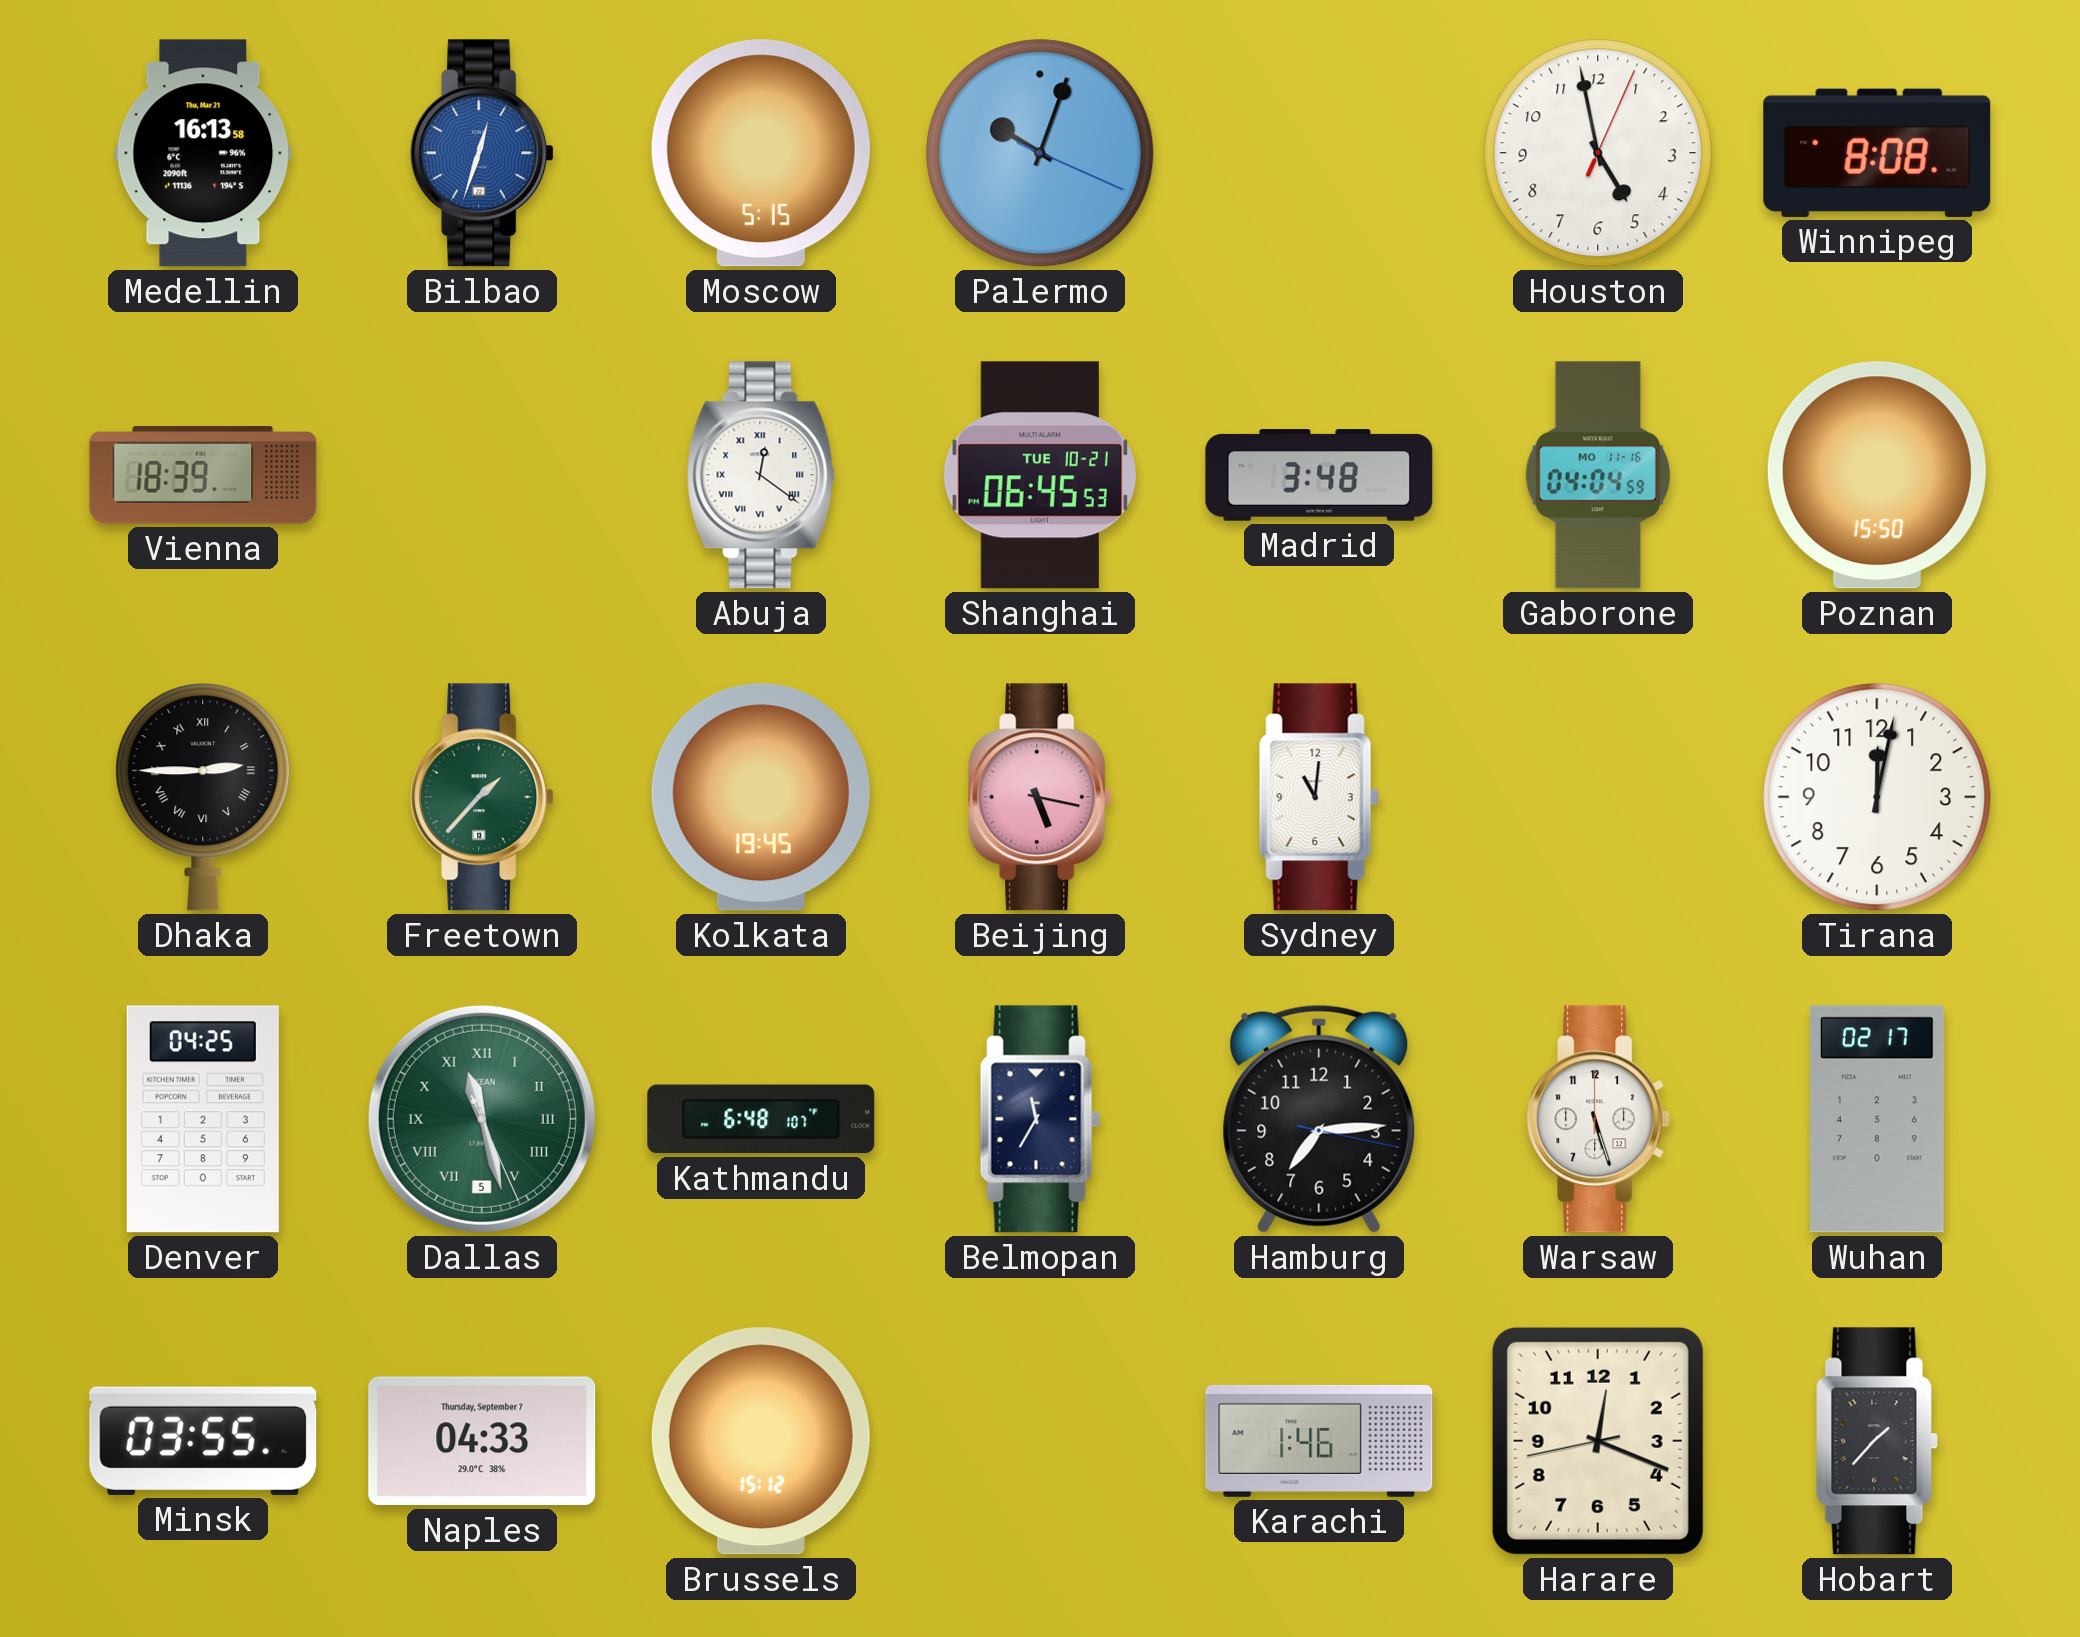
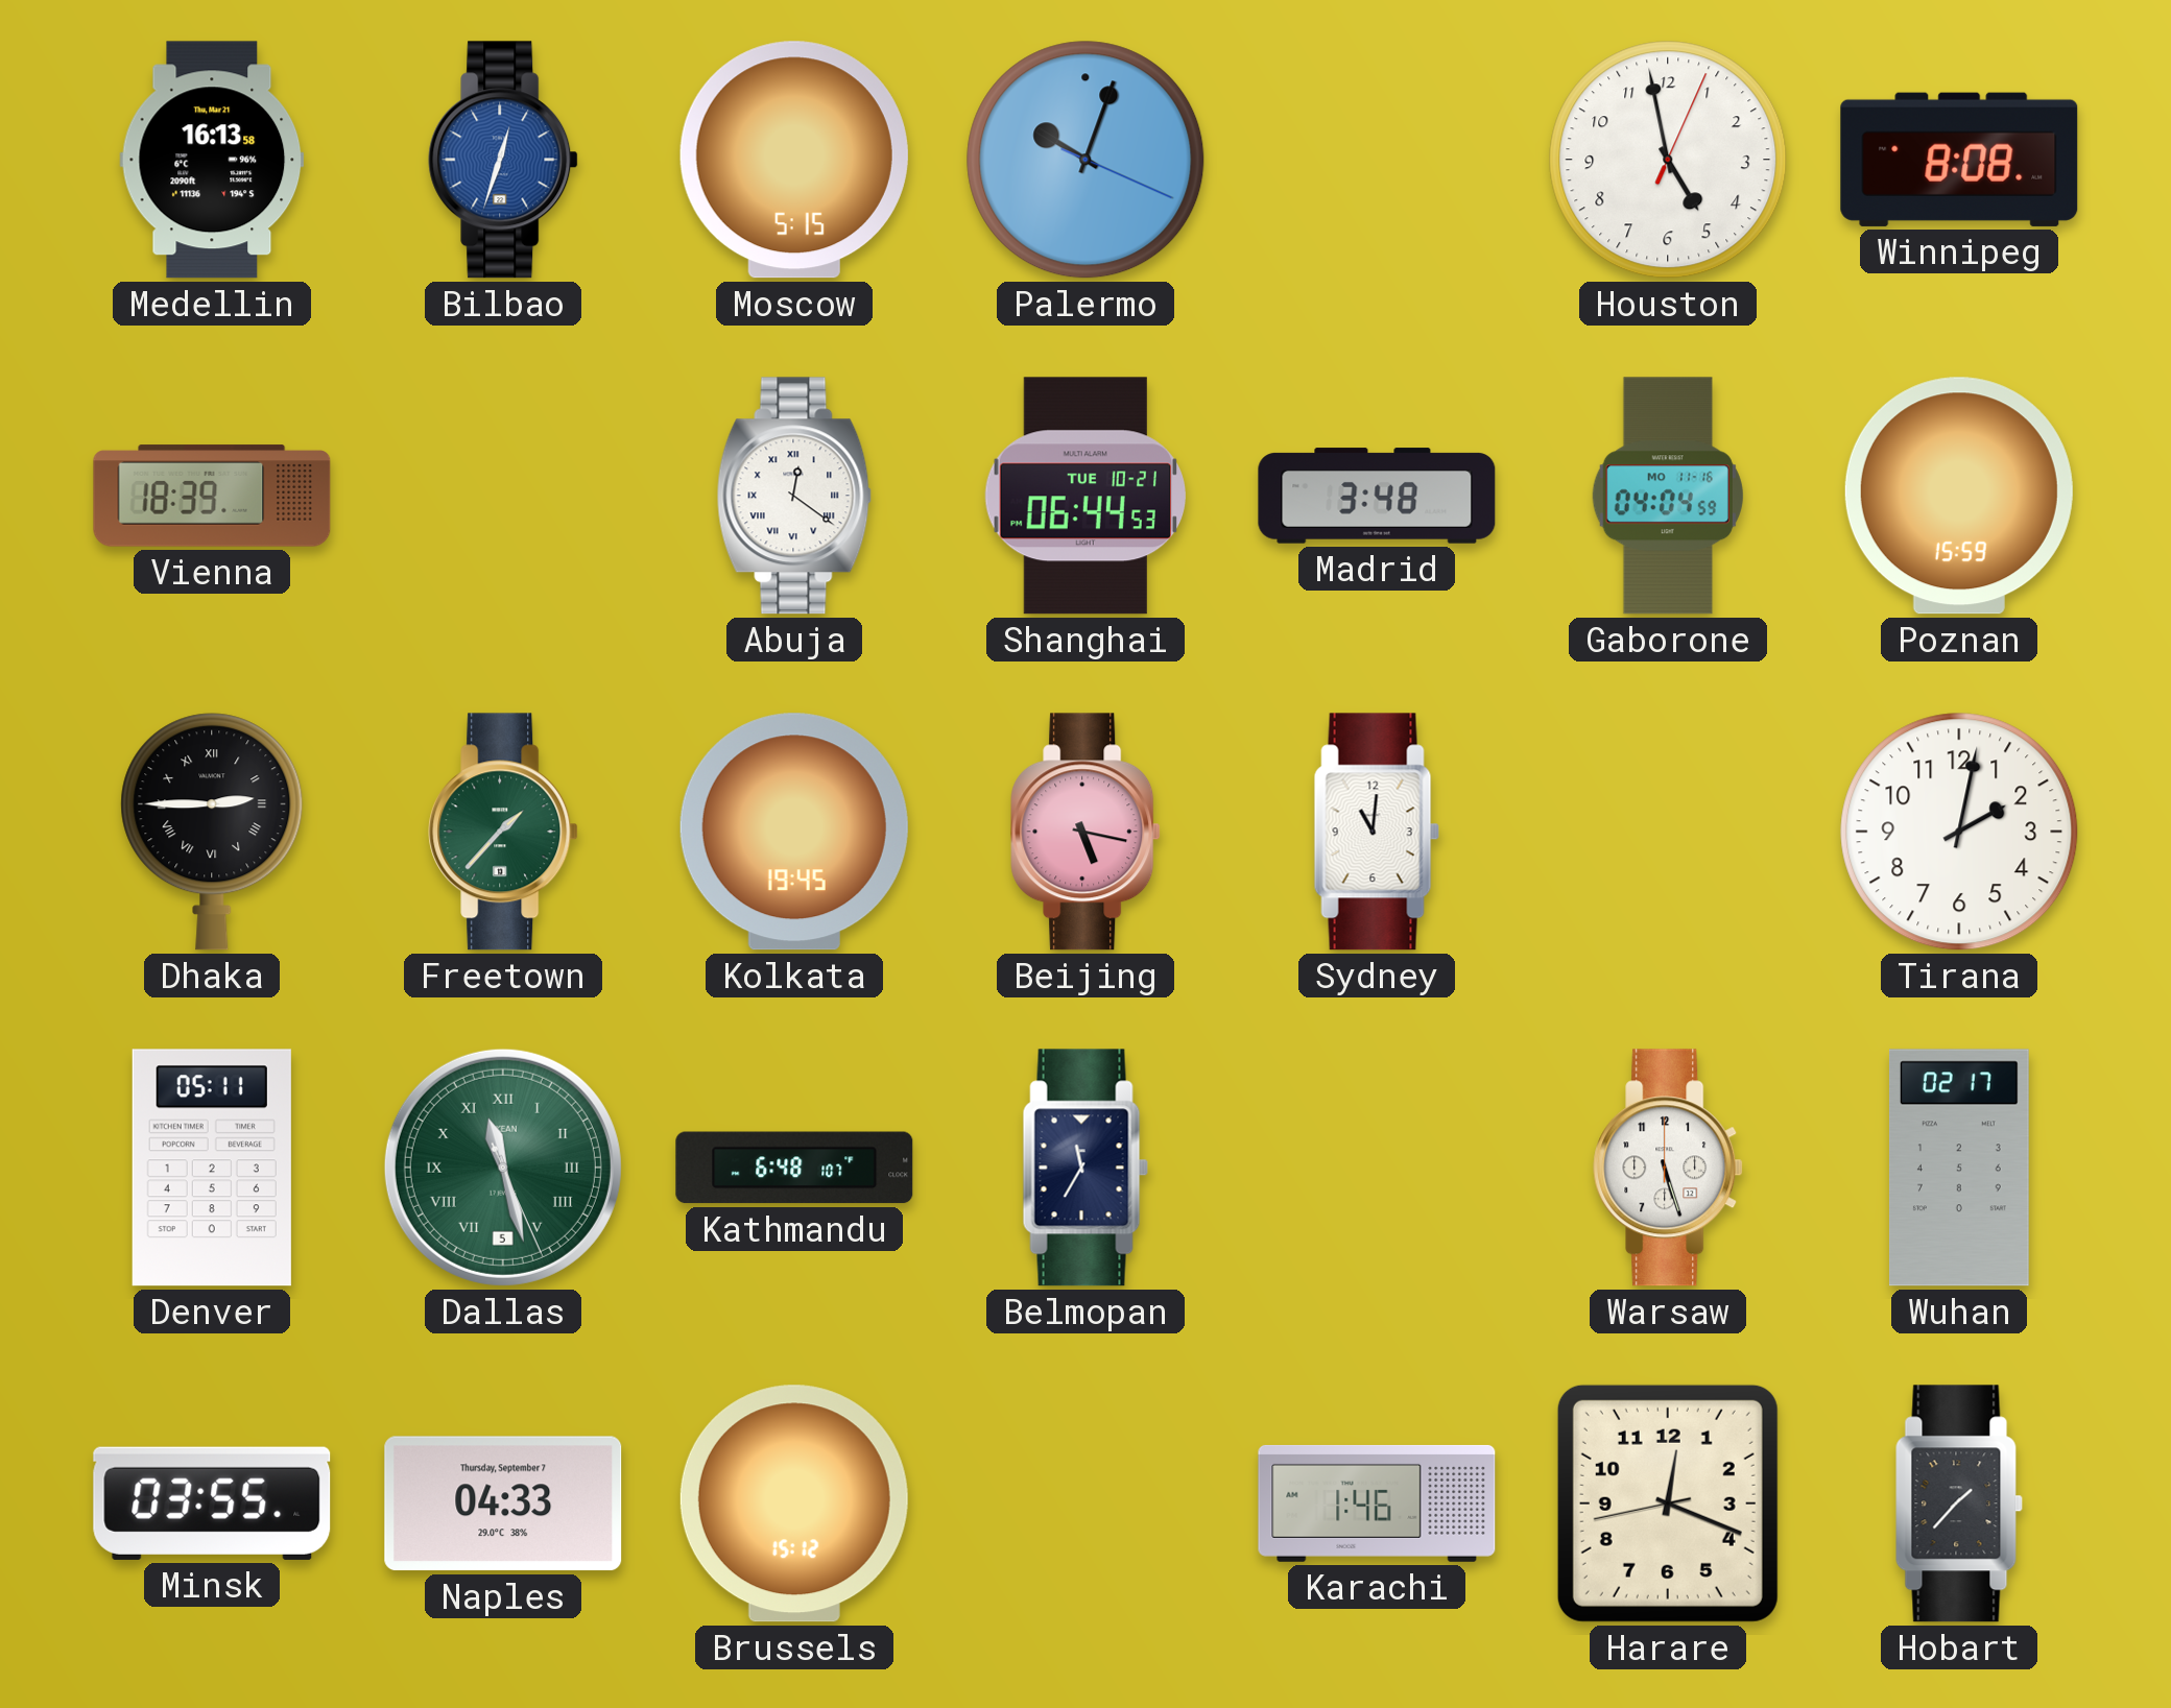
Shanghai: 06:45 -> 06:44
Poznan: 15:50 -> 15:59
Tirana: 12:02 -> 2:02
Denver: 04:25 -> 05:11
Hamburg: 7:14 -> none
